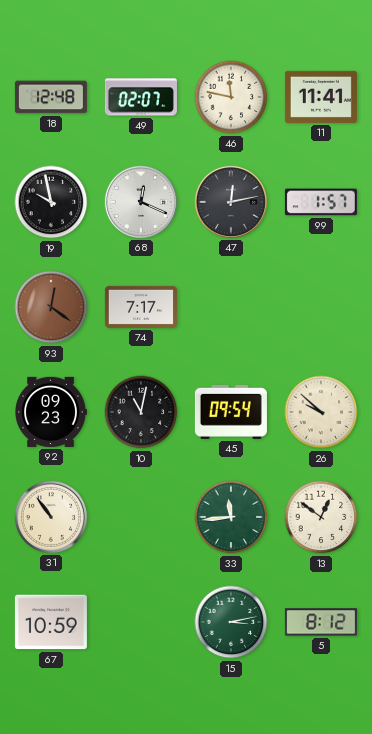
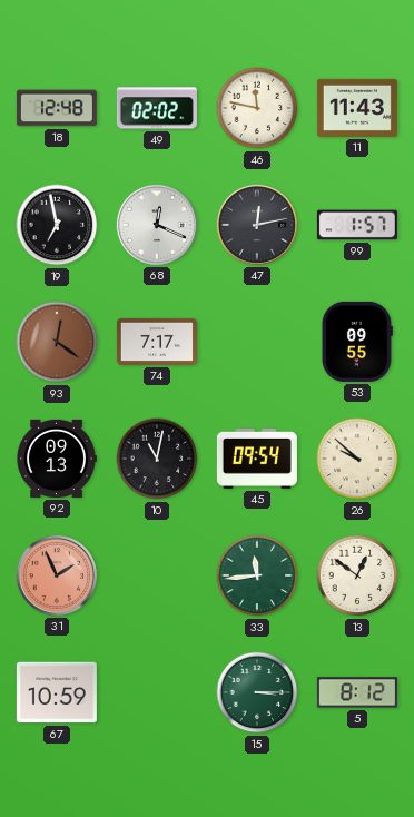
49: 02:07 -> 02:02
11: 11:41 -> 11:43
19: 9:58 -> 6:58
53: none -> 09:55
92: 09:23 -> 09:13
31: 10:54 -> 1:56
31 dial: cream -> salmon
15: 3:13 -> 3:15
